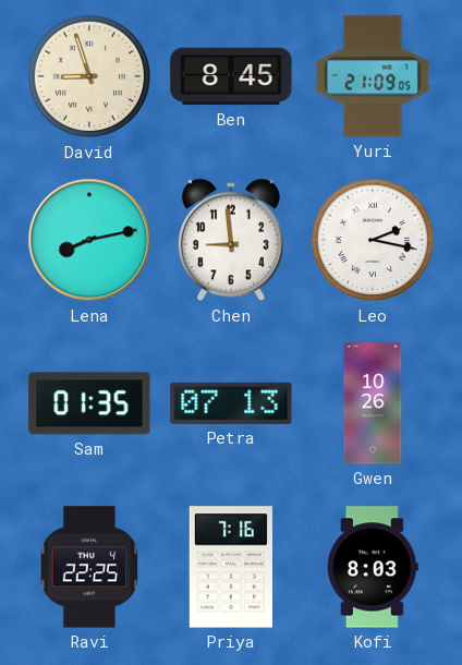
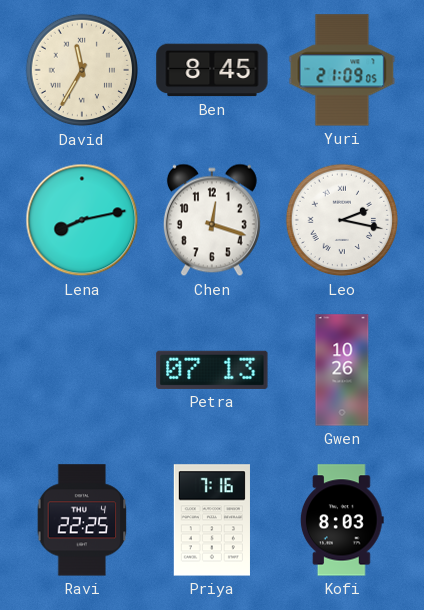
David: 8:57 -> 11:35
Chen: 8:59 -> 12:18
Sam: 01:35 -> none
